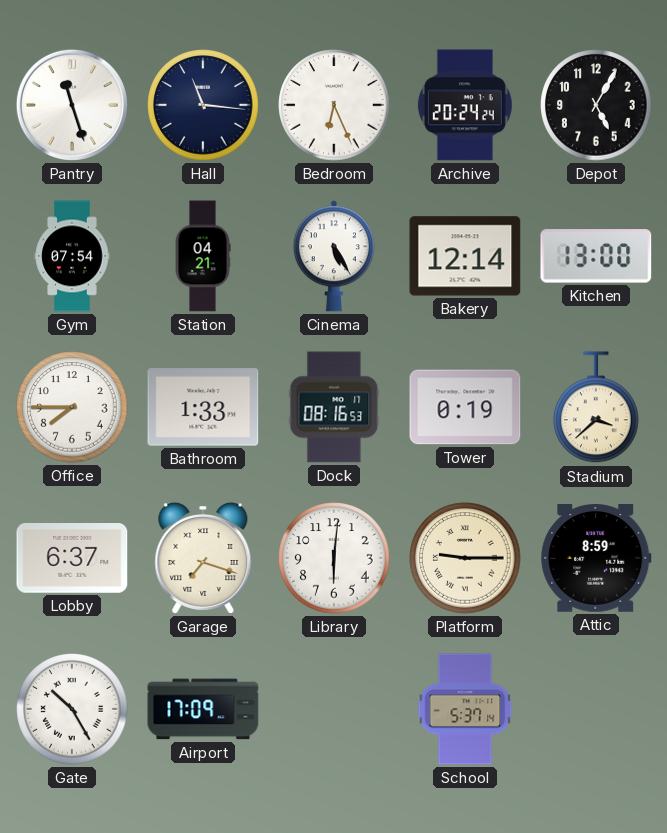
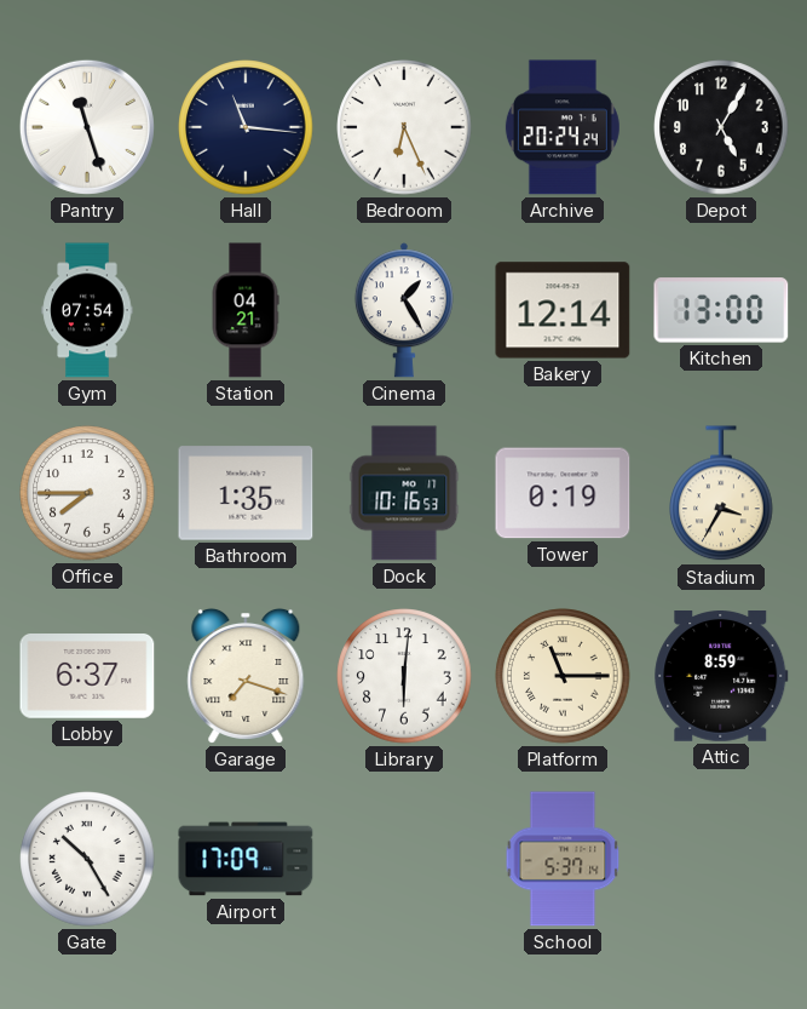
Cinema: 5:25 -> 1:25
Bathroom: 1:33 -> 1:35
Dock: 08:16 -> 10:16
Stadium: 3:38 -> 3:35
Platform: 9:15 -> 11:15
